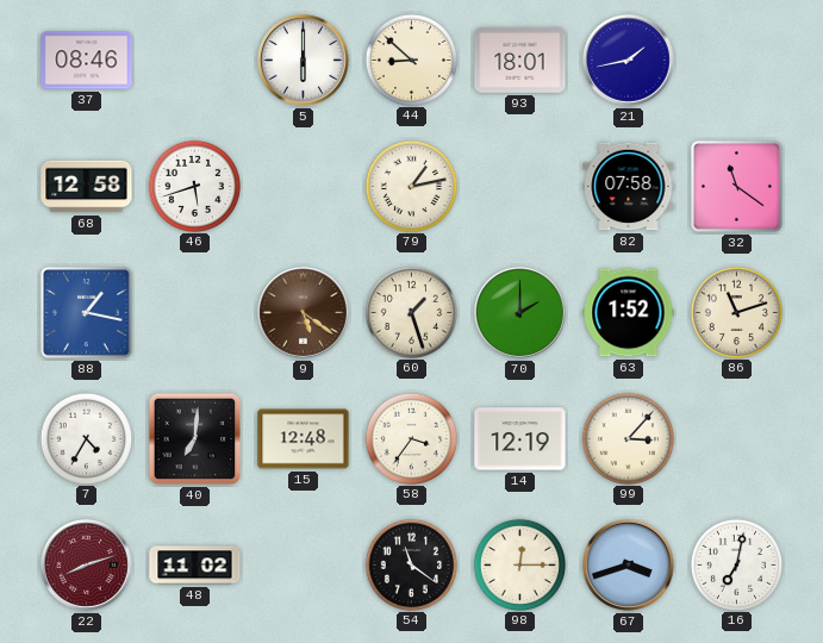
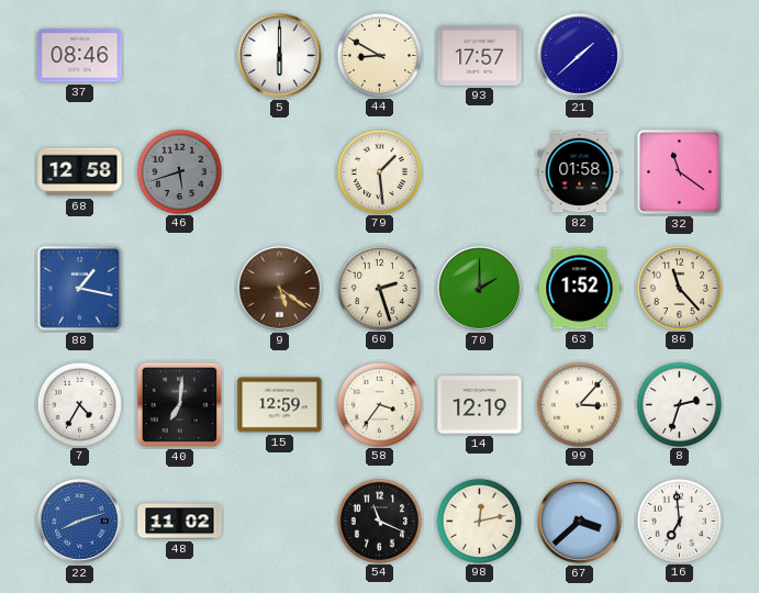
44: 8:52 -> 8:50
93: 18:01 -> 17:57
21: 1:43 -> 1:38
46 dial: white -> grey
79: 1:13 -> 1:29
82: 07:58 -> 01:58
60: 1:27 -> 2:27
86: 11:12 -> 11:23
15: 12:48 -> 12:59
8: none -> 2:33
22 dial: burgundy -> blue
54: 11:21 -> 11:19
98: 12:15 -> 12:13
67: 3:42 -> 3:38
16: 7:02 -> 6:59
